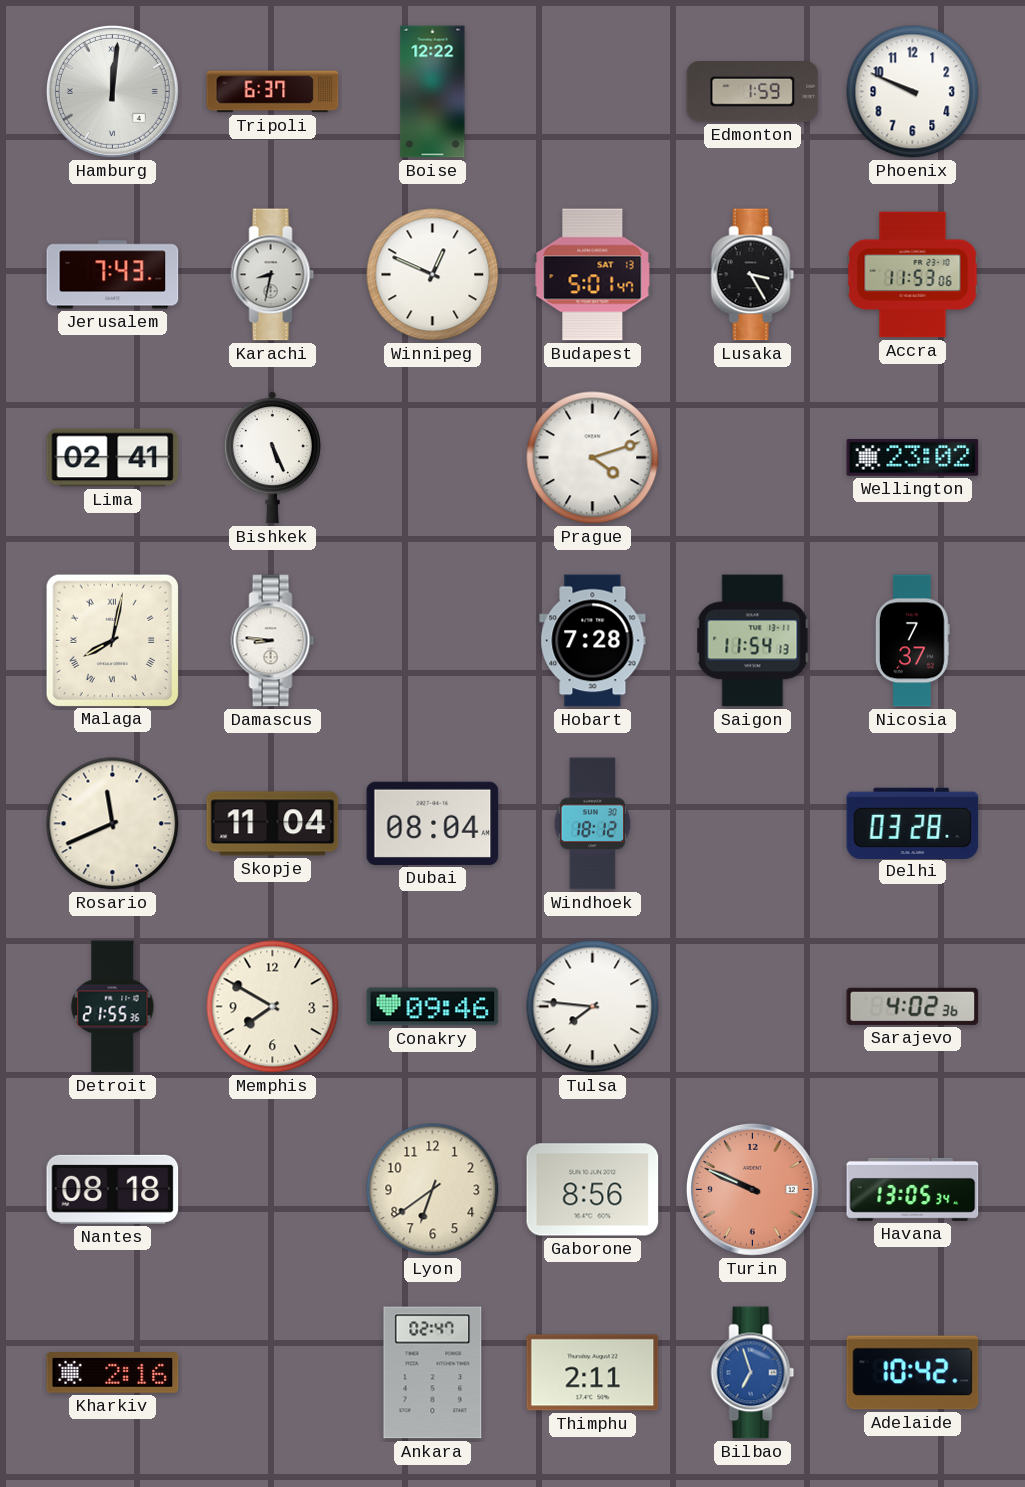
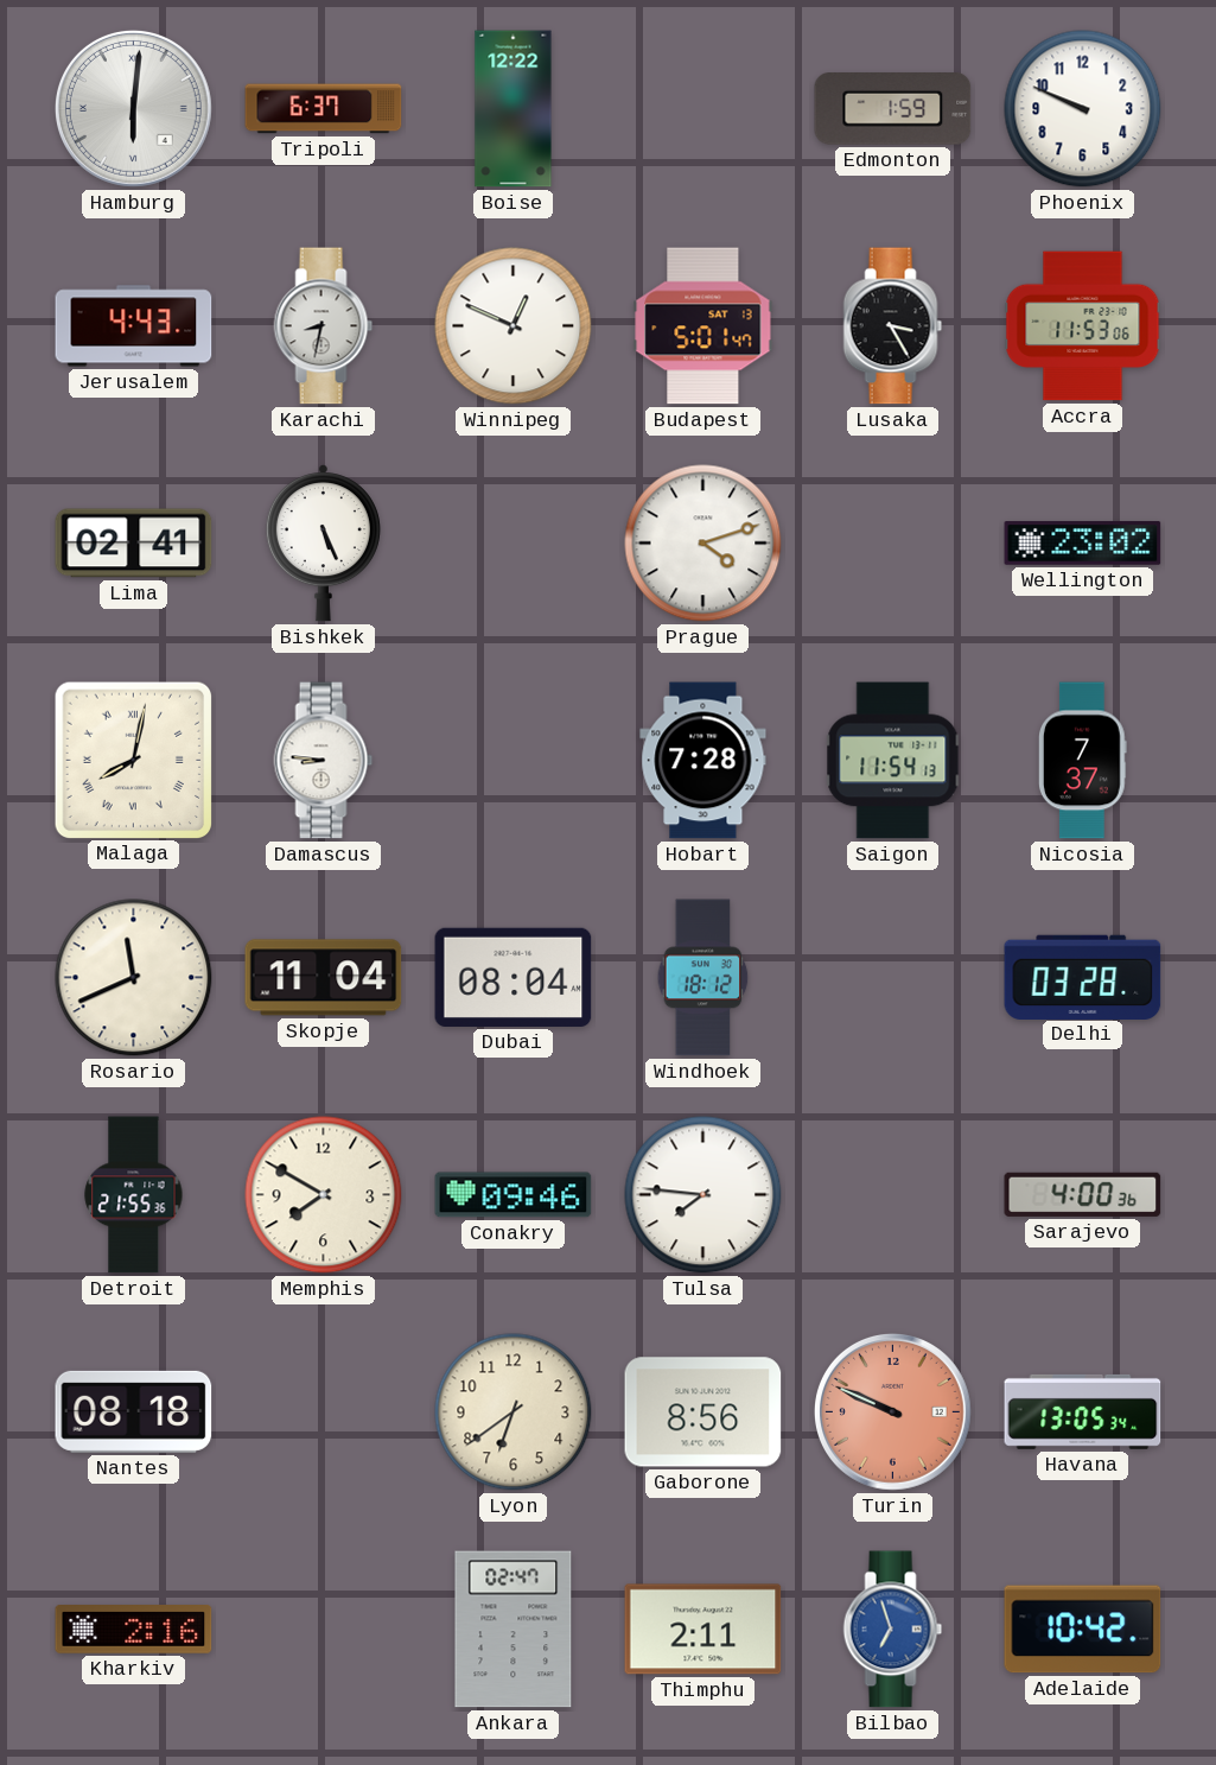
Hamburg: 12:01 -> 6:01
Jerusalem: 7:43 -> 4:43
Sarajevo: 4:02 -> 4:00
